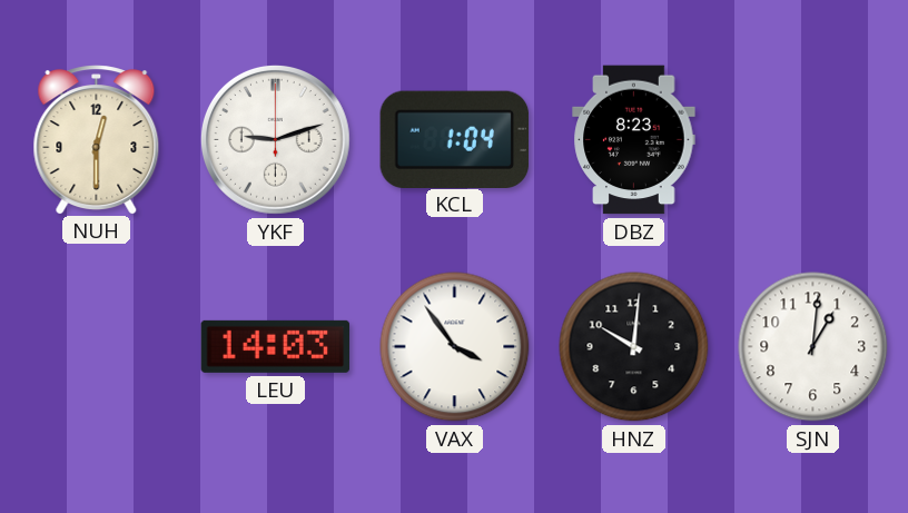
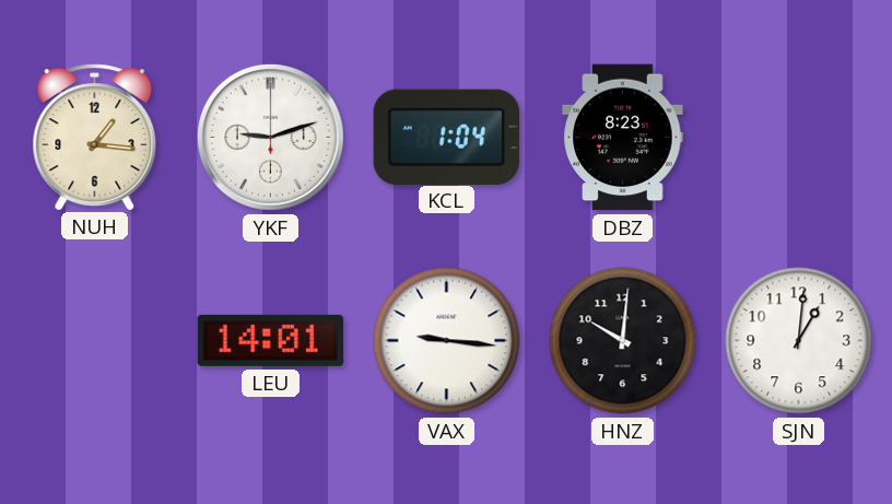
NUH: 12:30 -> 1:16
LEU: 14:03 -> 14:01
VAX: 3:54 -> 9:16
